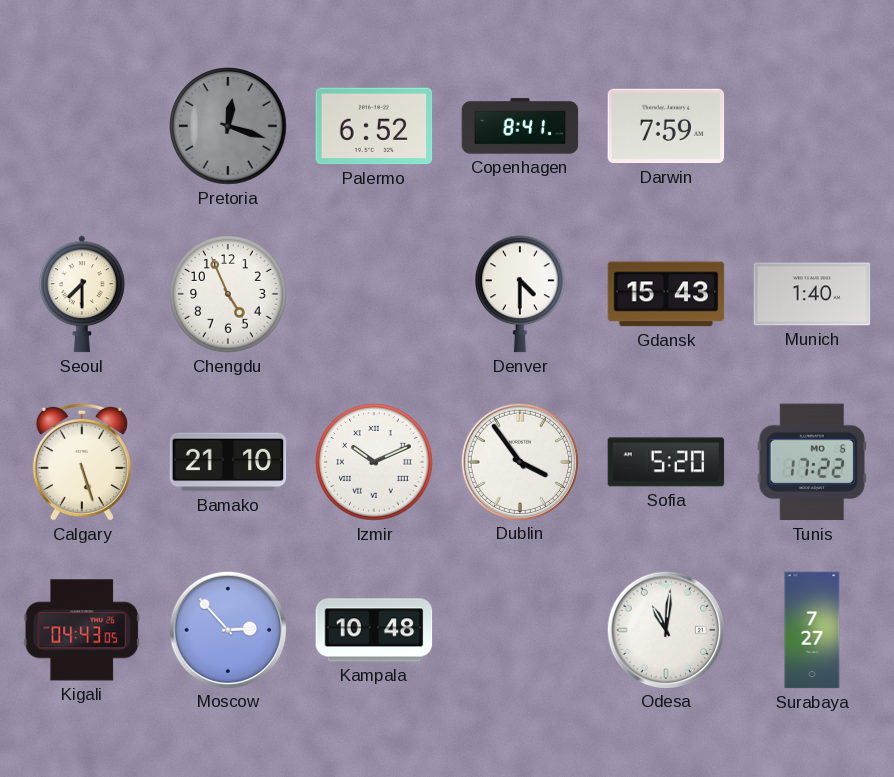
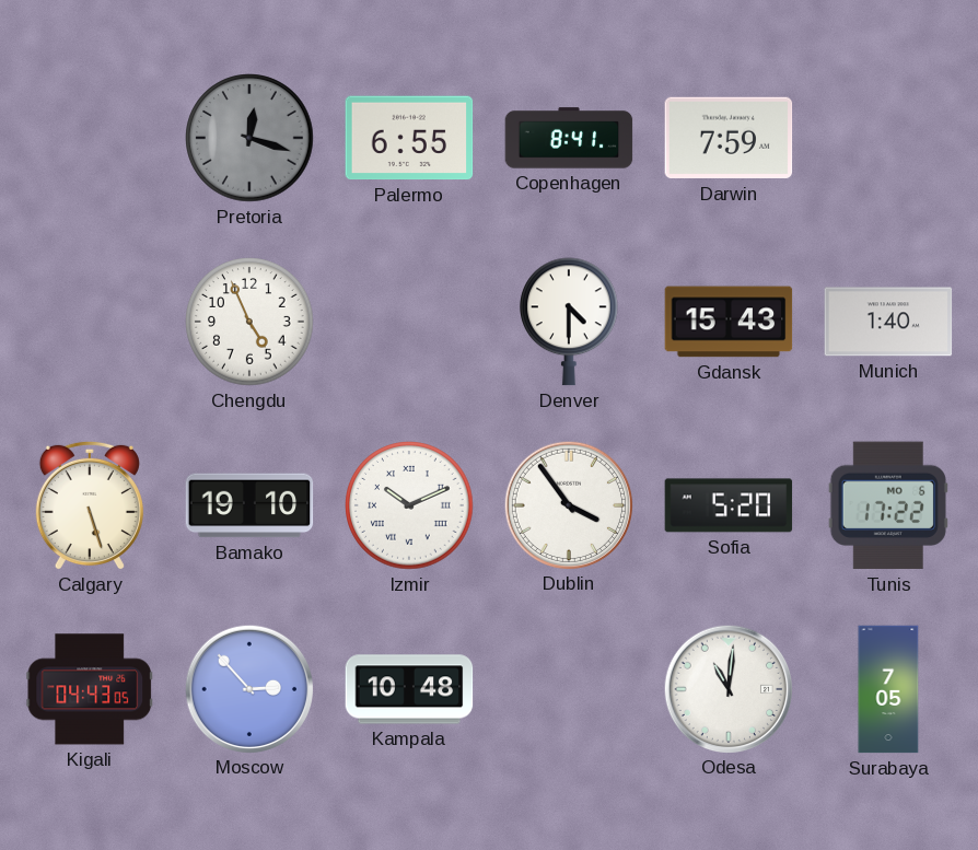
Palermo: 6:52 -> 6:55
Seoul: 7:30 -> none
Bamako: 21:10 -> 19:10
Surabaya: 7:27 -> 7:05
